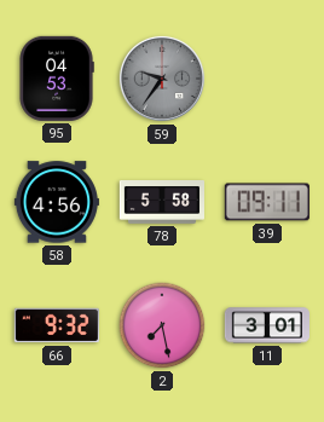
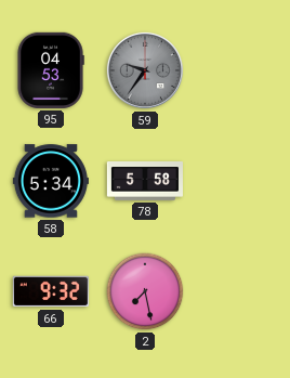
58: 4:56 -> 5:34
39: 09:11 -> none
11: 3:01 -> none
